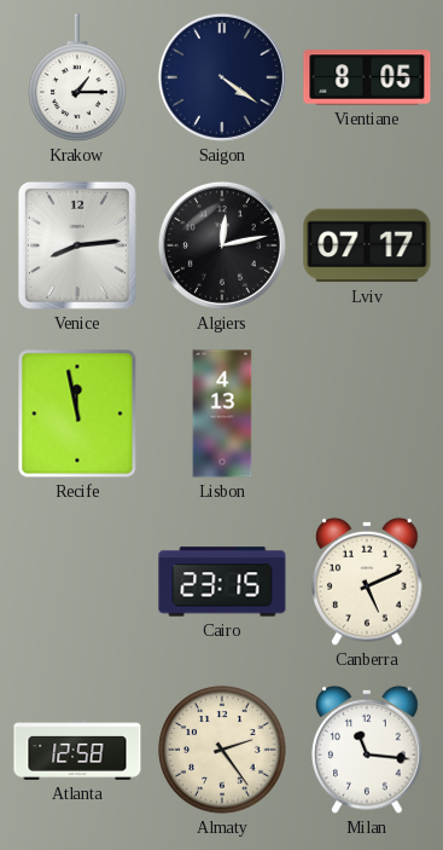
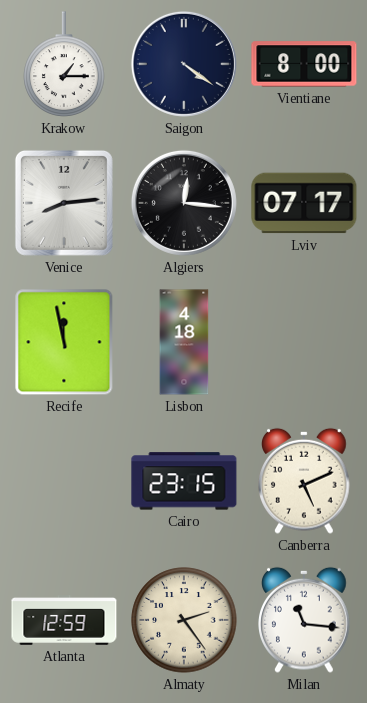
Vientiane: 8:05 -> 8:00
Algiers: 12:13 -> 12:16
Lisbon: 4:13 -> 4:18
Atlanta: 12:58 -> 12:59
